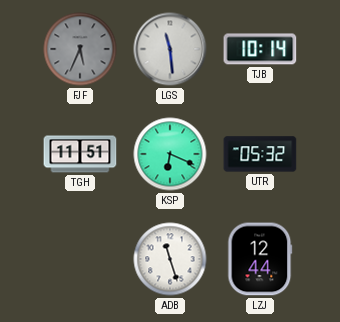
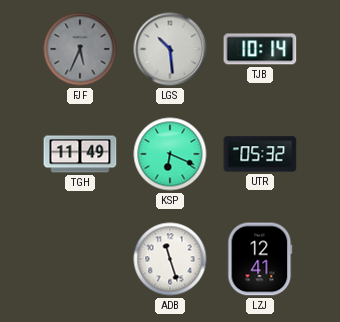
LGS: 11:29 -> 10:29
TGH: 11:51 -> 11:49
LZJ: 12:44 -> 12:41
